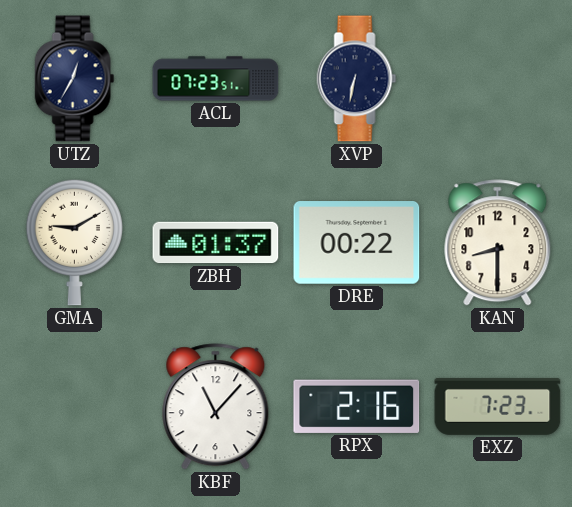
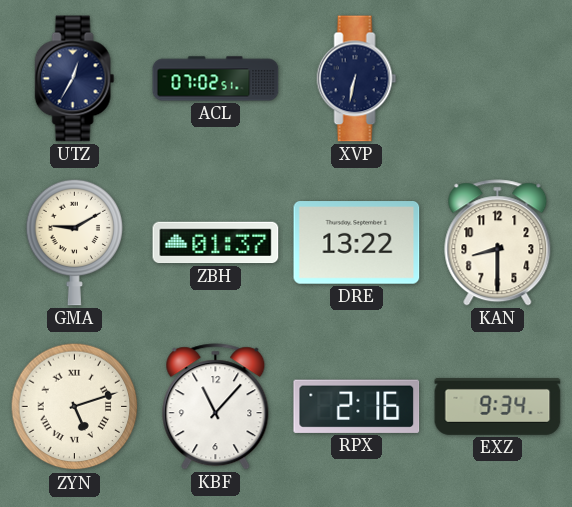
ACL: 07:23 -> 07:02
DRE: 00:22 -> 13:22
ZYN: none -> 5:12
EXZ: 7:23 -> 9:34
